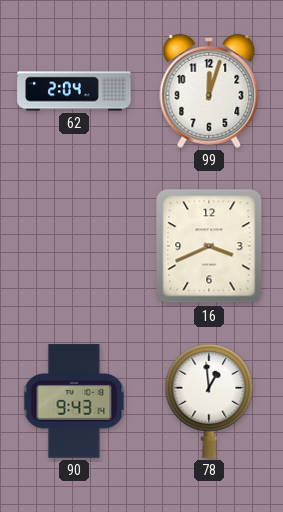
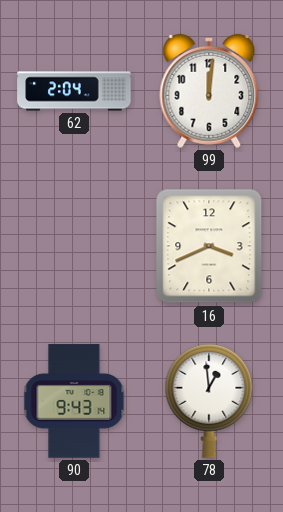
99: 12:03 -> 12:01
